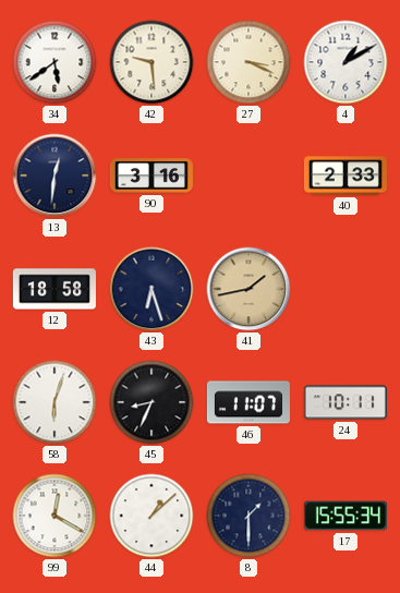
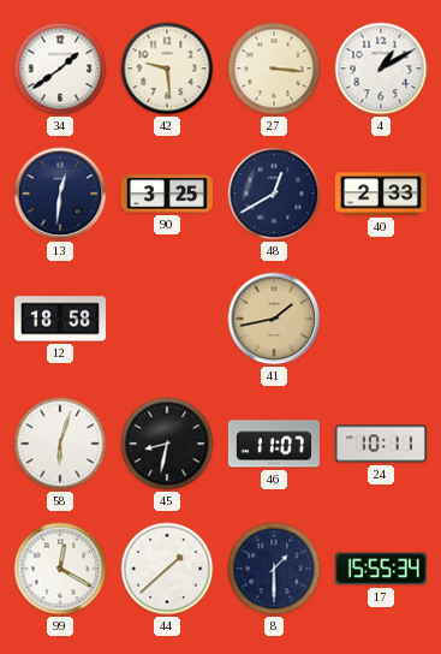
34: 5:39 -> 1:39
27: 3:19 -> 3:16
90: 3:16 -> 3:25
48: none -> 12:40
43: 6:27 -> none
45: 8:34 -> 8:32
44: 1:08 -> 1:38
